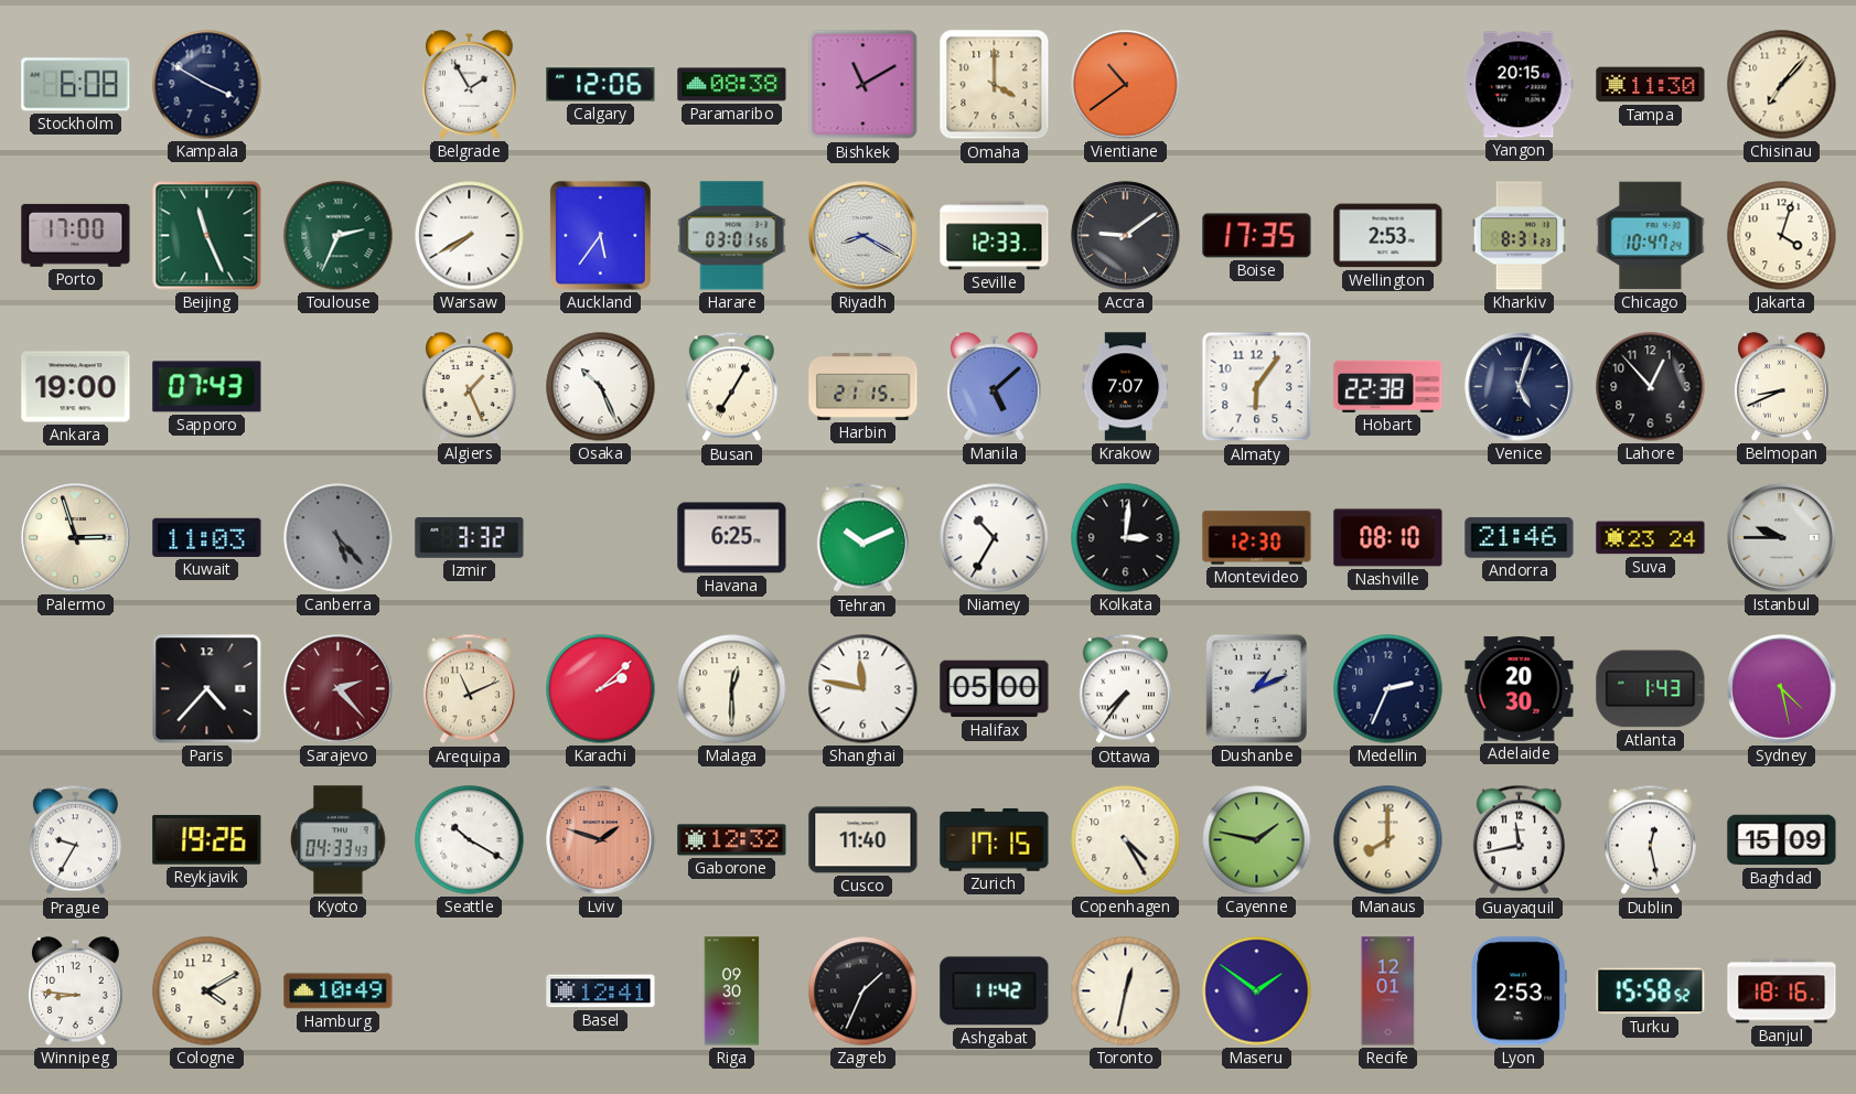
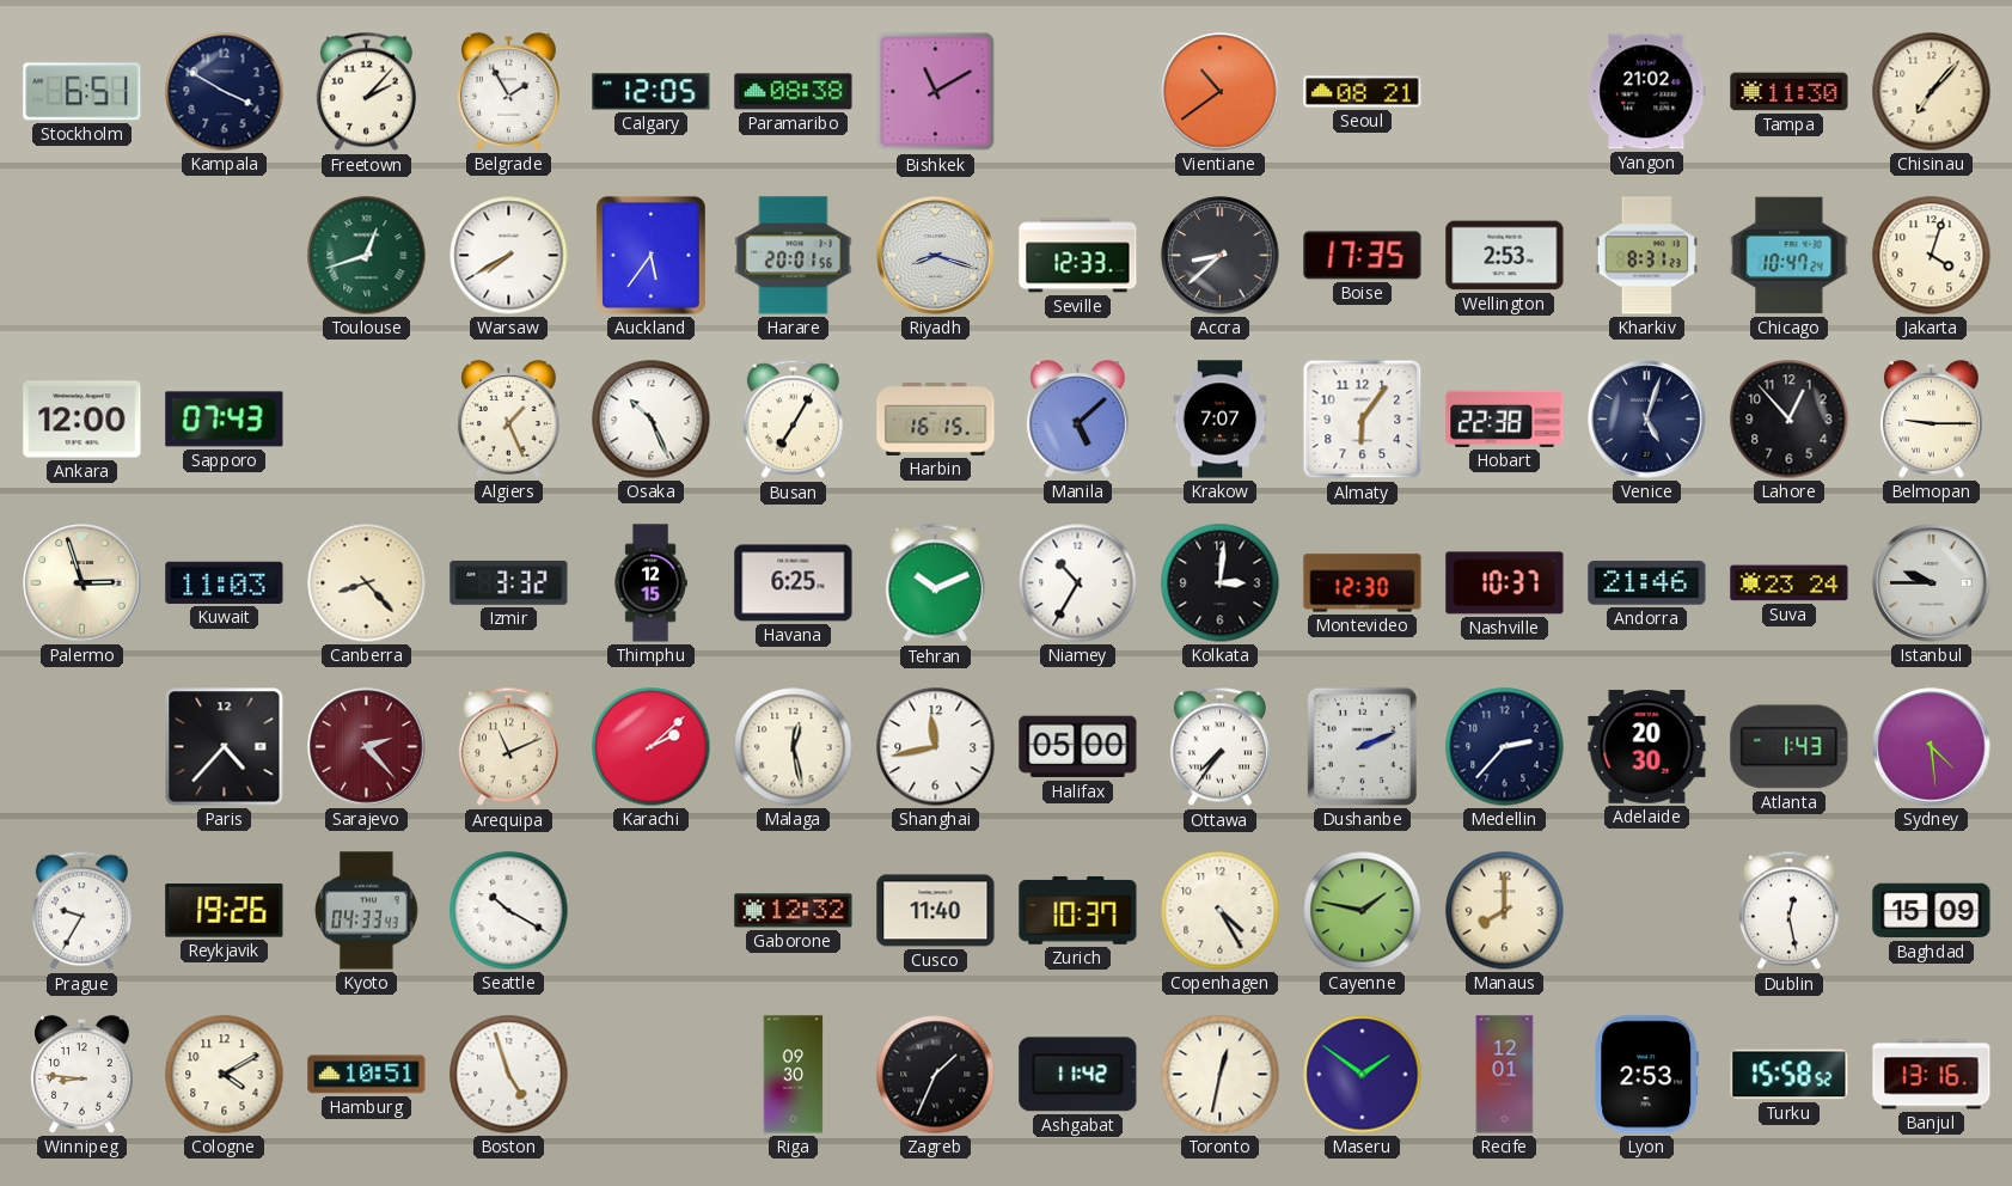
Stockholm: 6:08 -> 6:51
Freetown: none -> 2:07
Calgary: 12:06 -> 12:05
Omaha: 4:00 -> none
Seoul: none -> 08:21
Yangon: 20:15 -> 21:02
Porto: 17:00 -> none
Beijing: 11:26 -> none
Toulouse: 2:34 -> 12:42
Harare: 03:01 -> 20:01
Riyadh: 8:20 -> 8:18
Accra: 9:09 -> 8:38
Ankara: 19:00 -> 12:00
Harbin: 21:15 -> 16:15
Belmopan: 8:41 -> 9:15
Canberra: 5:23 -> 8:23
Canberra dial: grey -> cream
Thimphu: none -> 12:15
Nashville: 08:10 -> 10:37
Malaga: 12:30 -> 12:28
Shanghai: 11:47 -> 11:43
Dushanbe: 1:11 -> 2:11
Medellin: 2:34 -> 2:37
Sydney: 4:28 -> 4:29
Lviv: 1:48 -> none
Zurich: 17:15 -> 10:37
Guayaquil: 11:43 -> none
Hamburg: 10:49 -> 10:51
Boston: none -> 4:57
Basel: 12:41 -> none
Banjul: 18:16 -> 13:16
